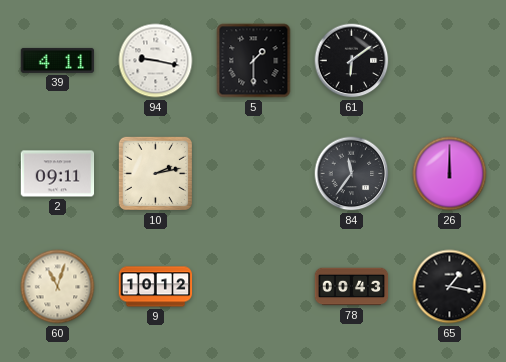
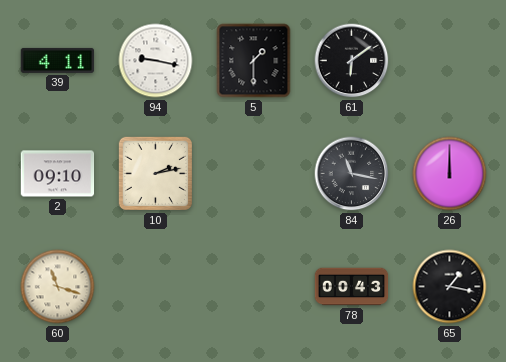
2: 09:11 -> 09:10
84: 11:36 -> 11:17
60: 11:03 -> 11:18
9: 10:12 -> none
